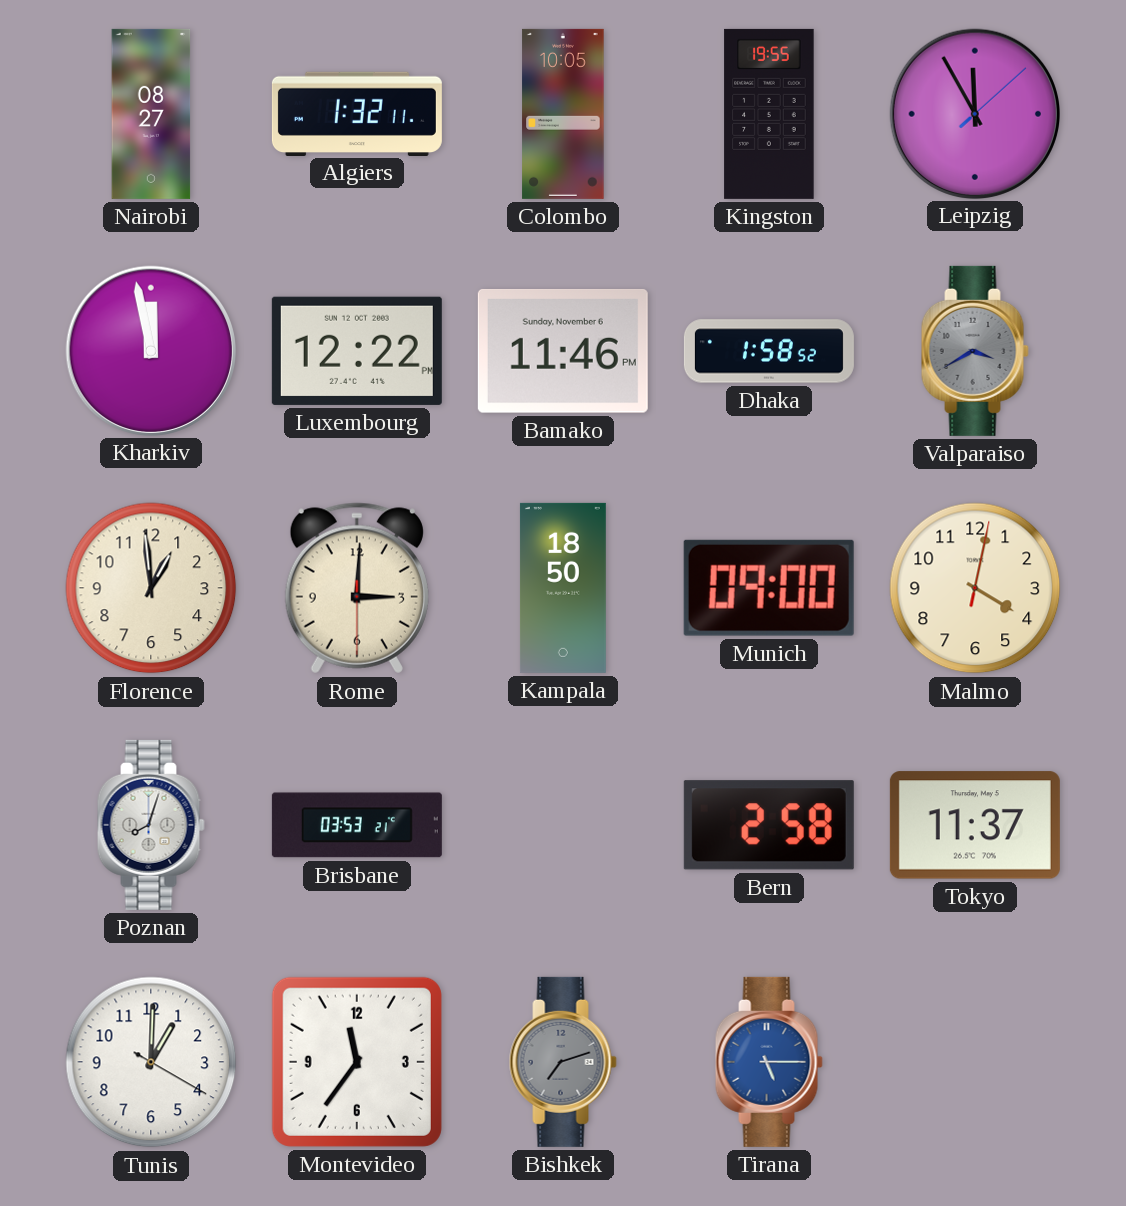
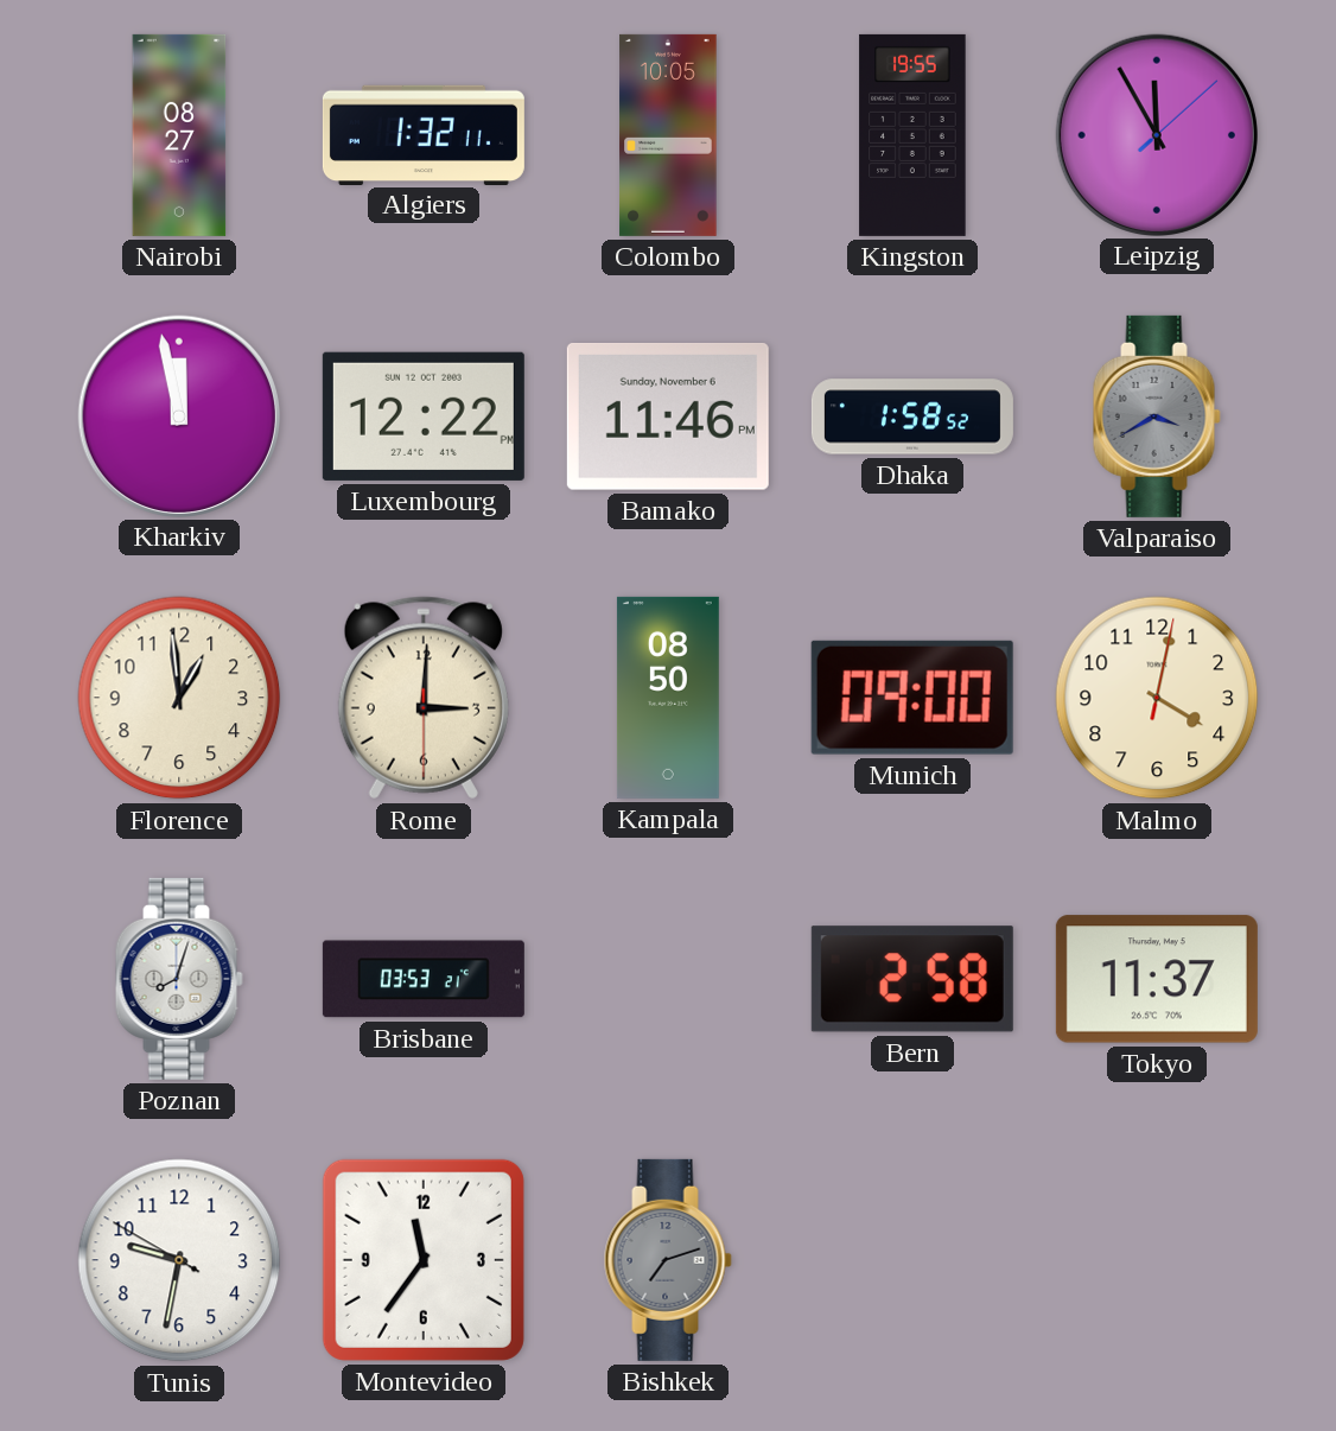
Kampala: 18:50 -> 08:50
Tunis: 1:00 -> 9:31
Tirana: 5:15 -> none
